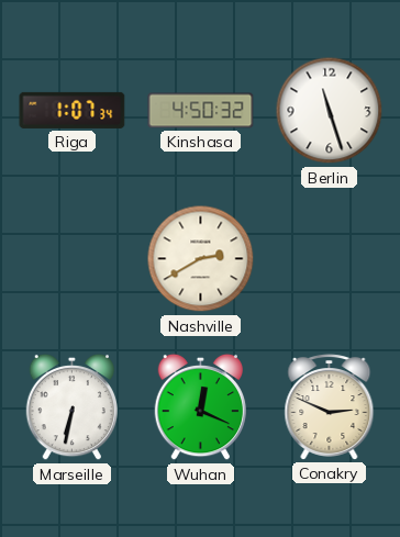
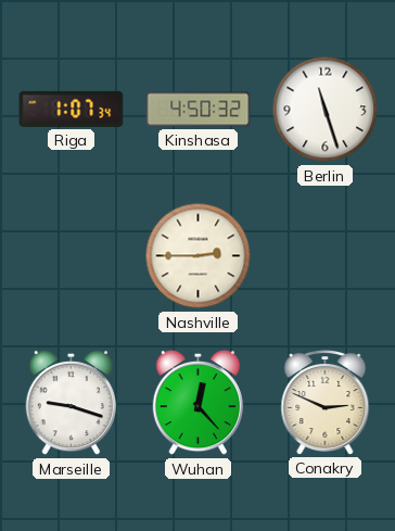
Nashville: 2:40 -> 2:45
Marseille: 6:32 -> 9:18
Wuhan: 12:19 -> 12:23
